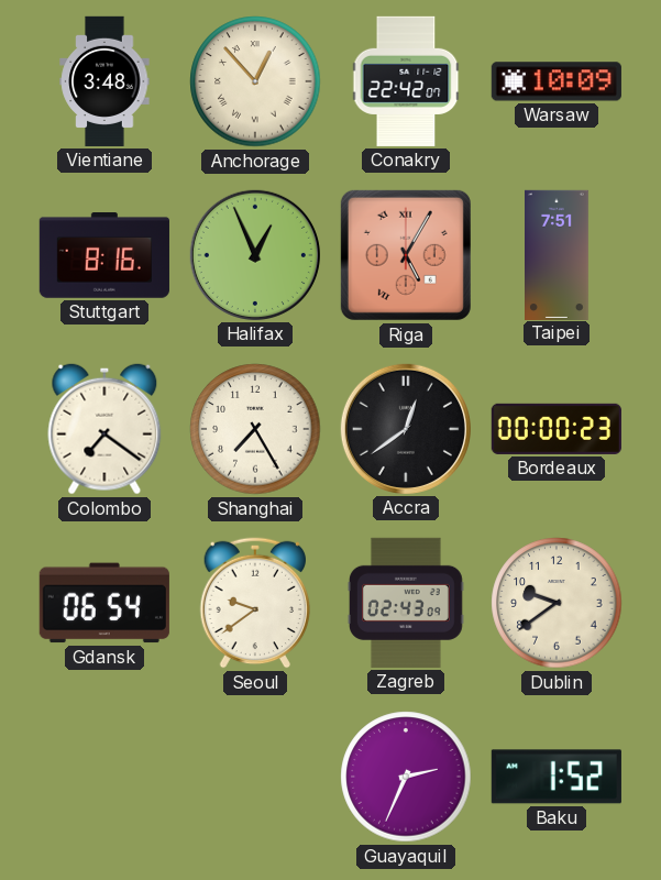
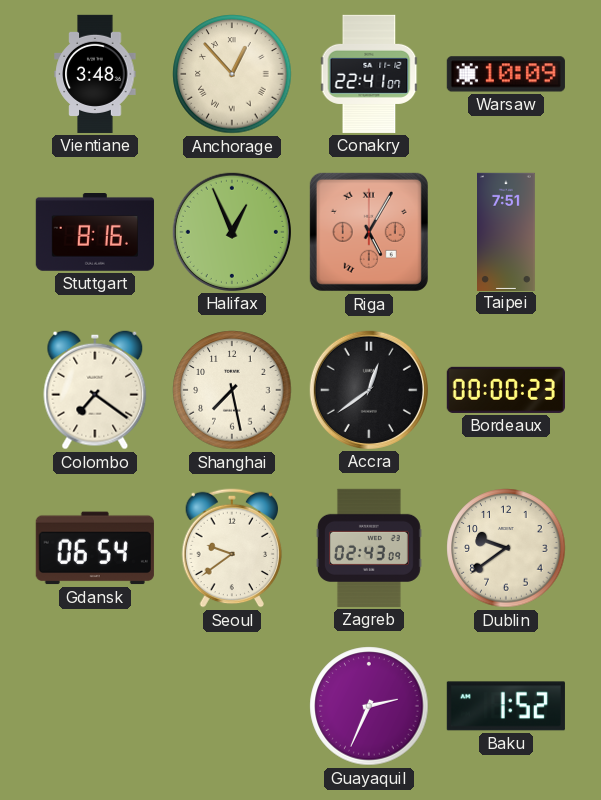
Conakry: 22:42 -> 22:41
Shanghai: 7:25 -> 7:28
